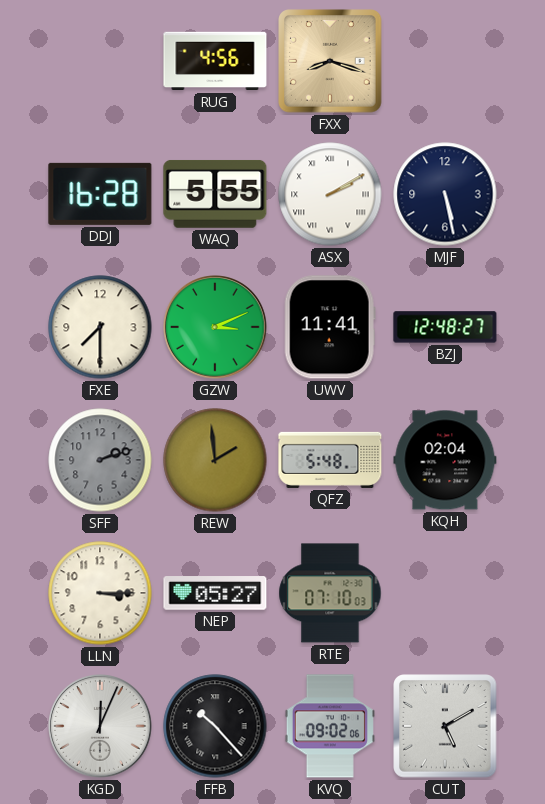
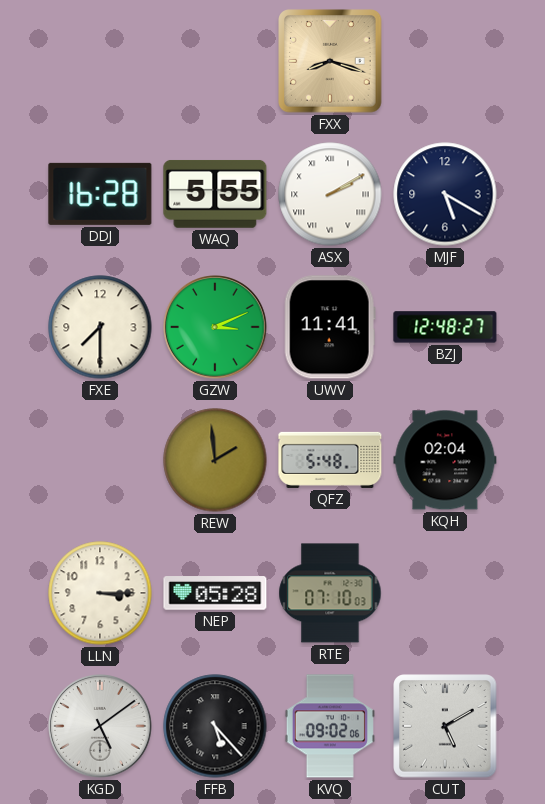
RUG: 4:56 -> none
MJF: 5:28 -> 5:20
SFF: 2:12 -> none
NEP: 05:27 -> 05:28
KGD: 12:04 -> 5:09
FFB: 10:23 -> 5:23
